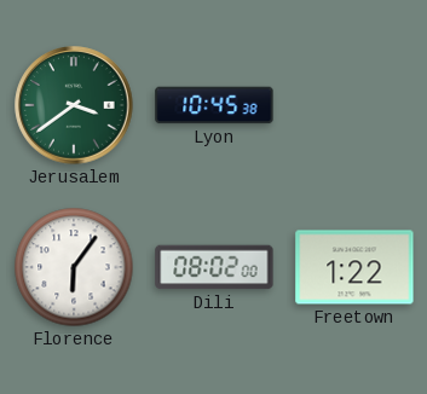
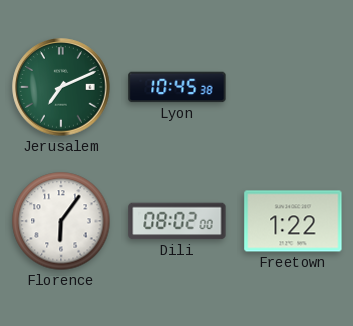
Jerusalem: 3:39 -> 7:11
